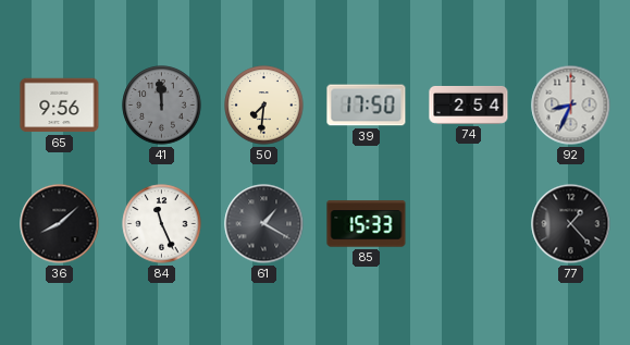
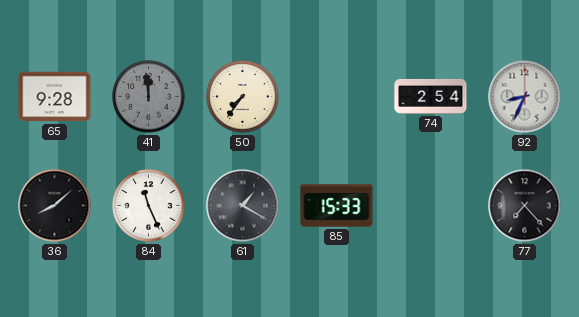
65: 9:56 -> 9:28
50: 7:31 -> 7:36
39: 17:50 -> none
77: 1:23 -> 7:23
